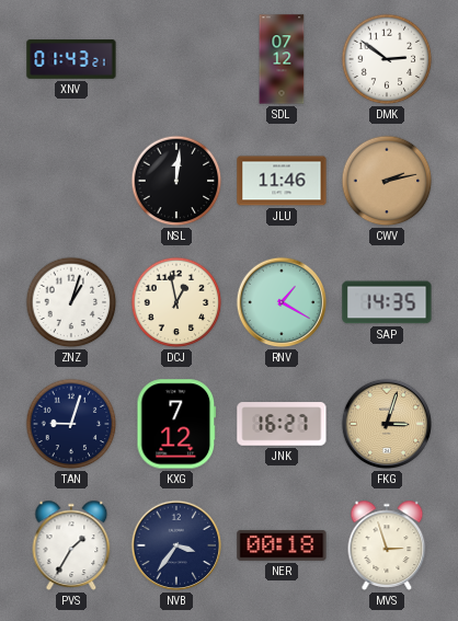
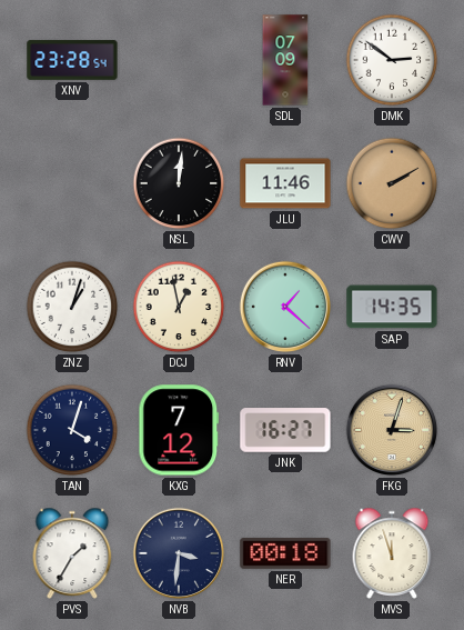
XNV: 01:43 -> 23:28
SDL: 07:12 -> 07:09
CWV: 2:13 -> 2:10
RNV: 1:20 -> 1:22
TAN: 9:03 -> 4:03
NVB: 3:36 -> 3:31
MVS: 2:57 -> 11:57
